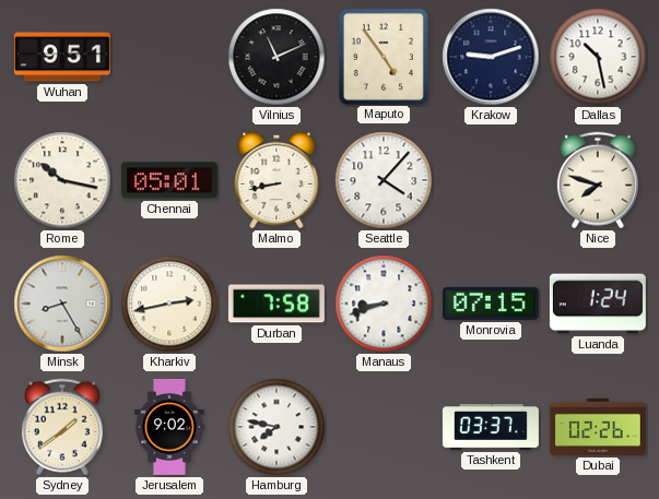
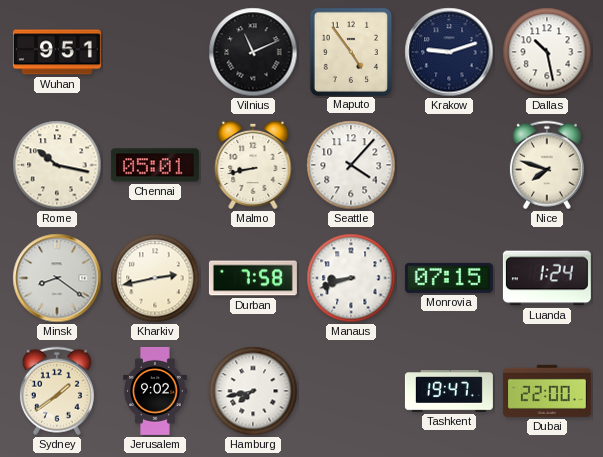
Minsk: 8:25 -> 8:21
Hamburg: 7:47 -> 7:43
Tashkent: 03:37 -> 19:47
Dubai: 02:26 -> 22:00
